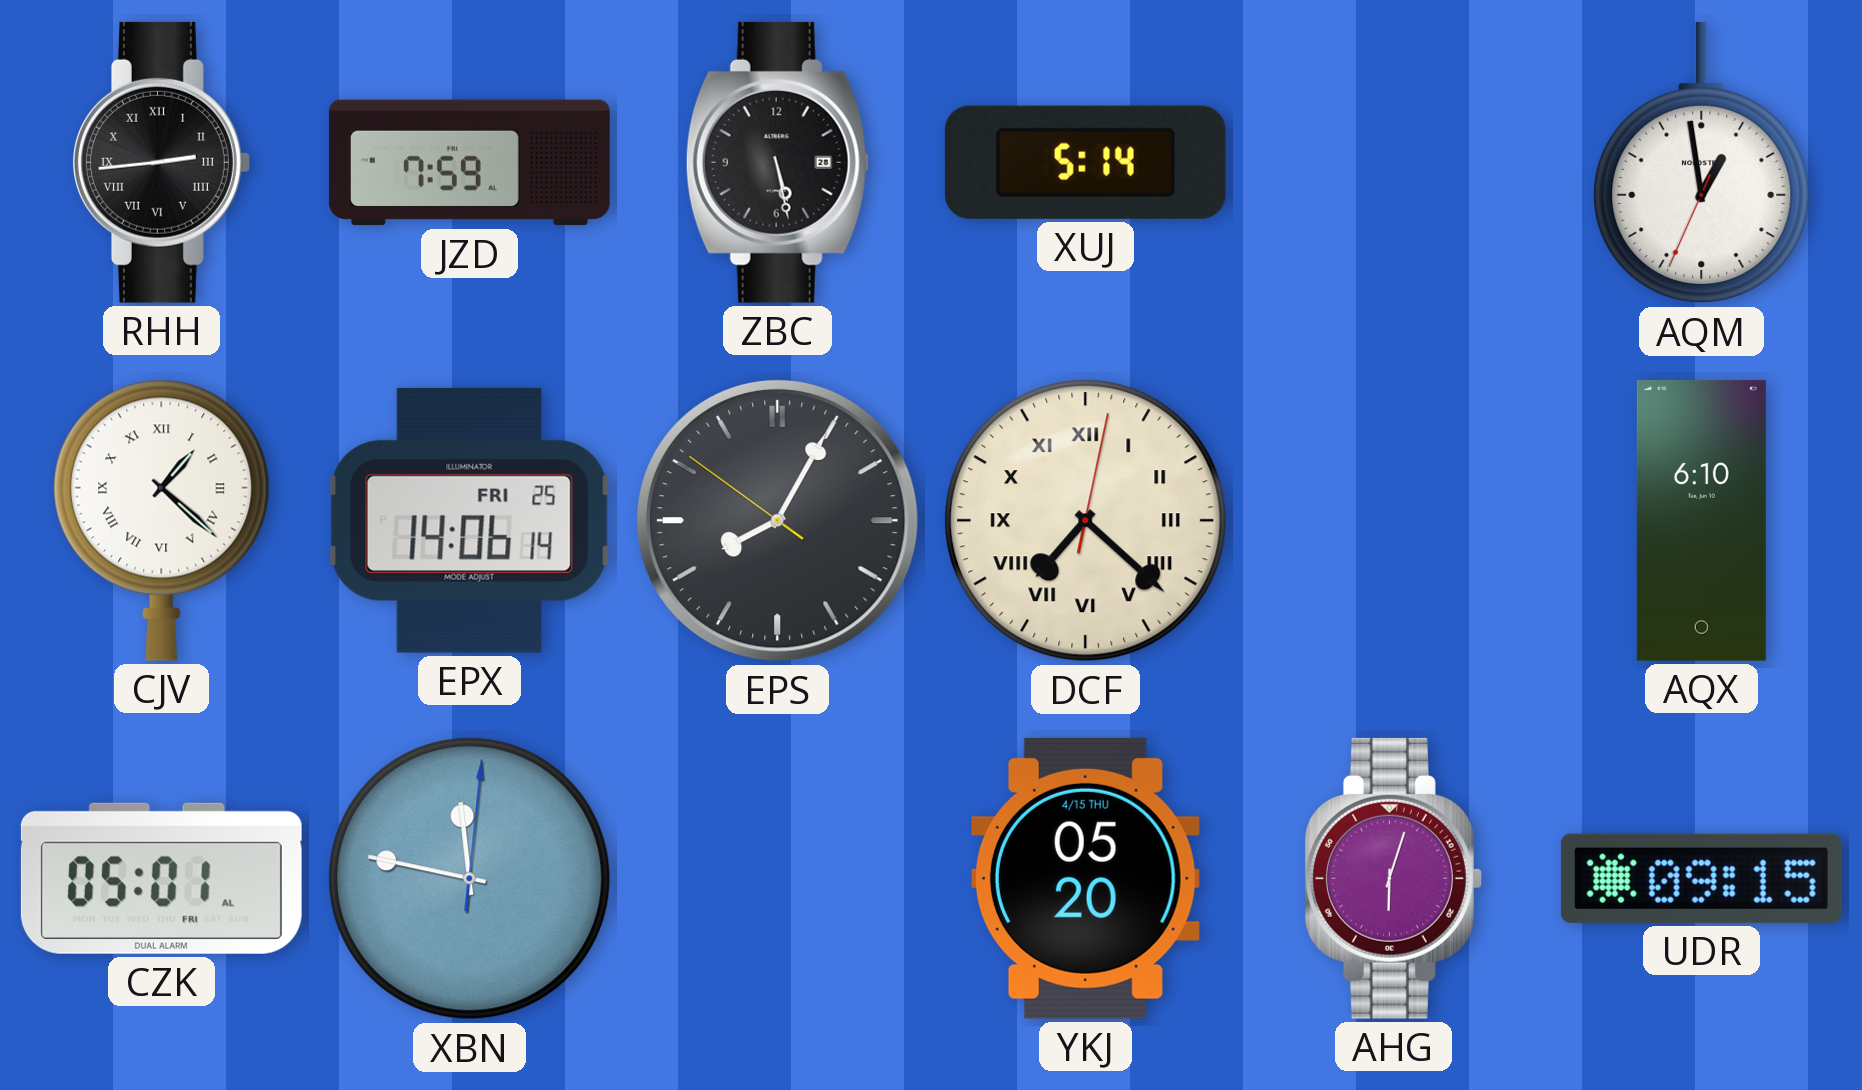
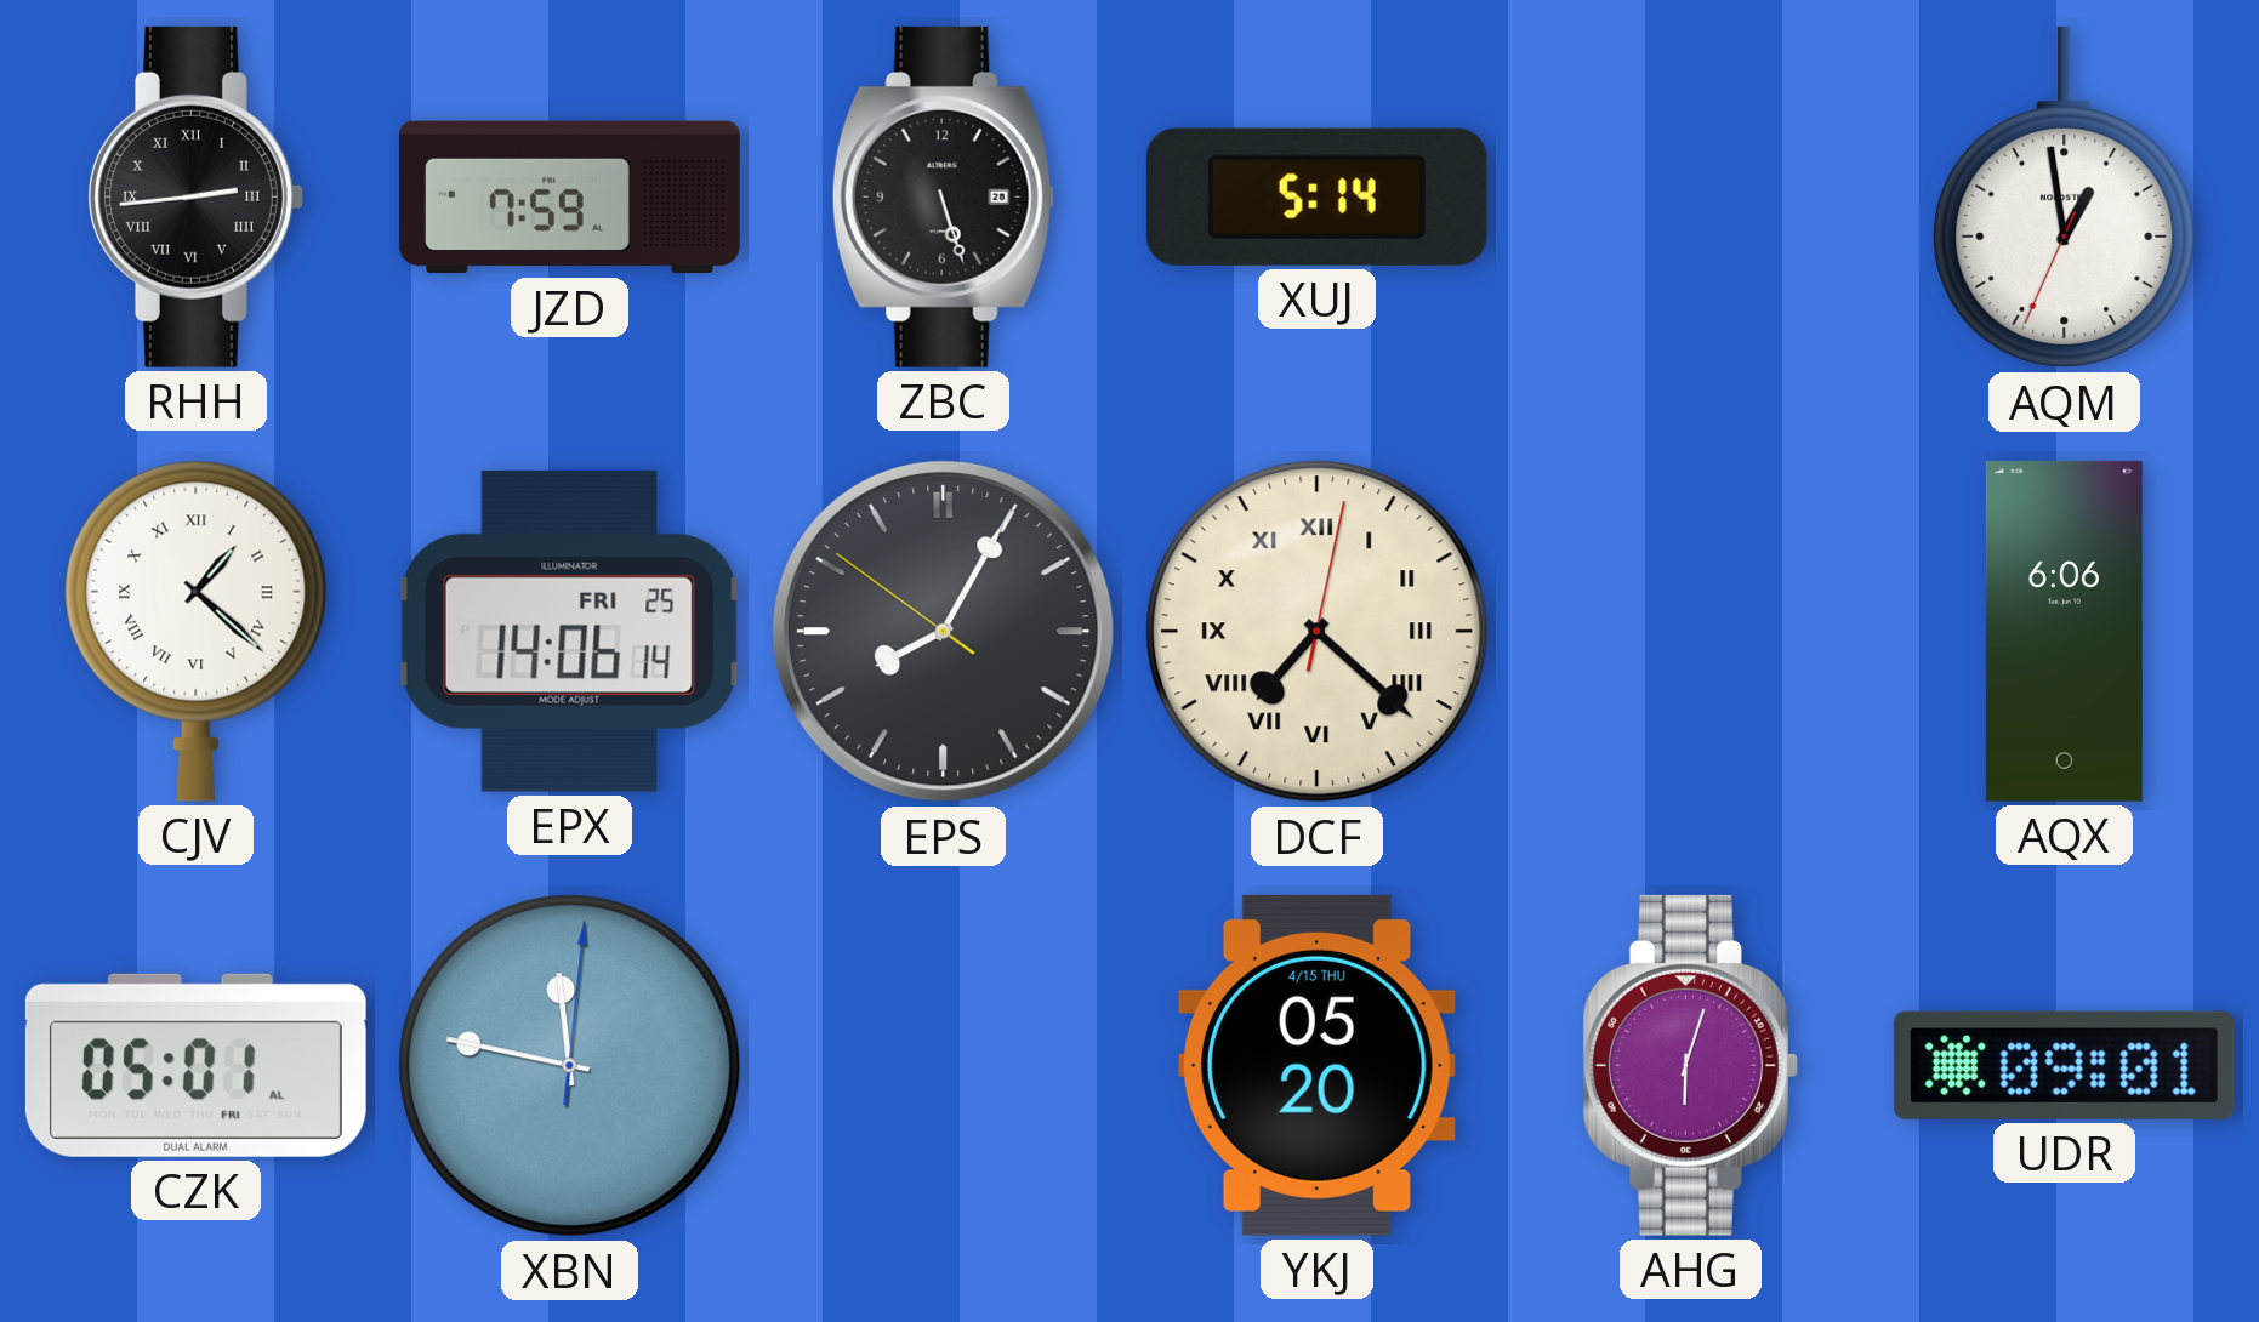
ZBC: 5:28 -> 5:27
AQX: 6:10 -> 6:06
UDR: 09:15 -> 09:01
